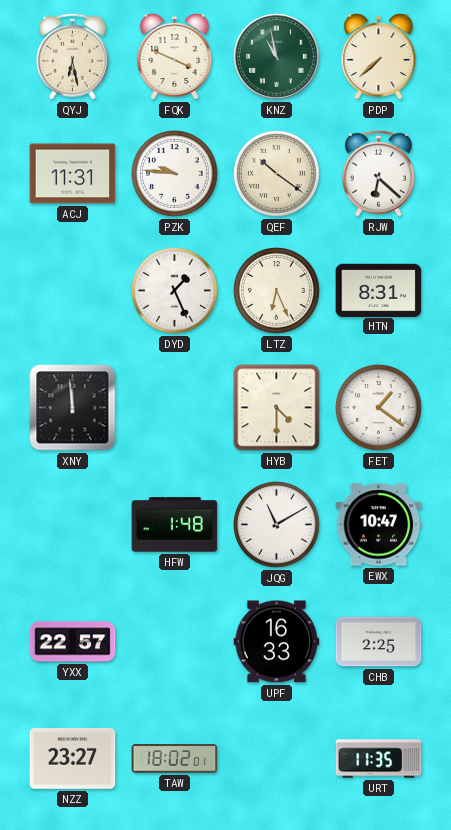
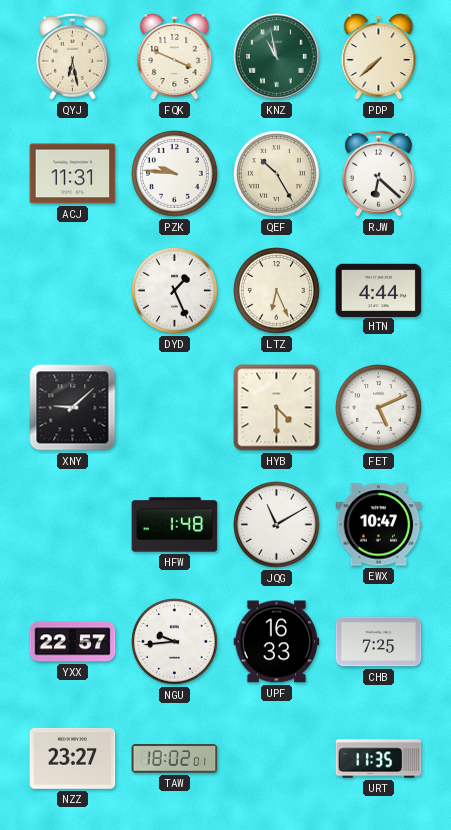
QEF: 10:21 -> 10:25
HTN: 8:31 -> 4:44
XNY: 11:59 -> 9:08
FET: 1:21 -> 5:11
NGU: none -> 9:44
CHB: 2:25 -> 7:25
